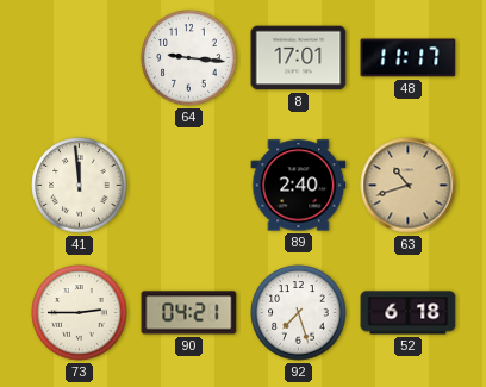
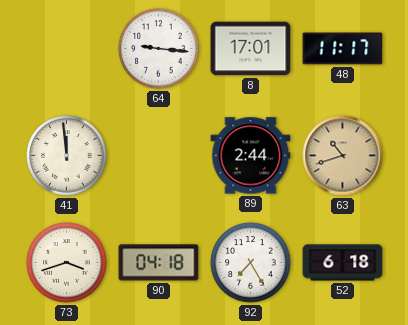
89: 2:40 -> 2:44
73: 2:45 -> 3:42
90: 04:21 -> 04:18
92: 7:27 -> 7:25
